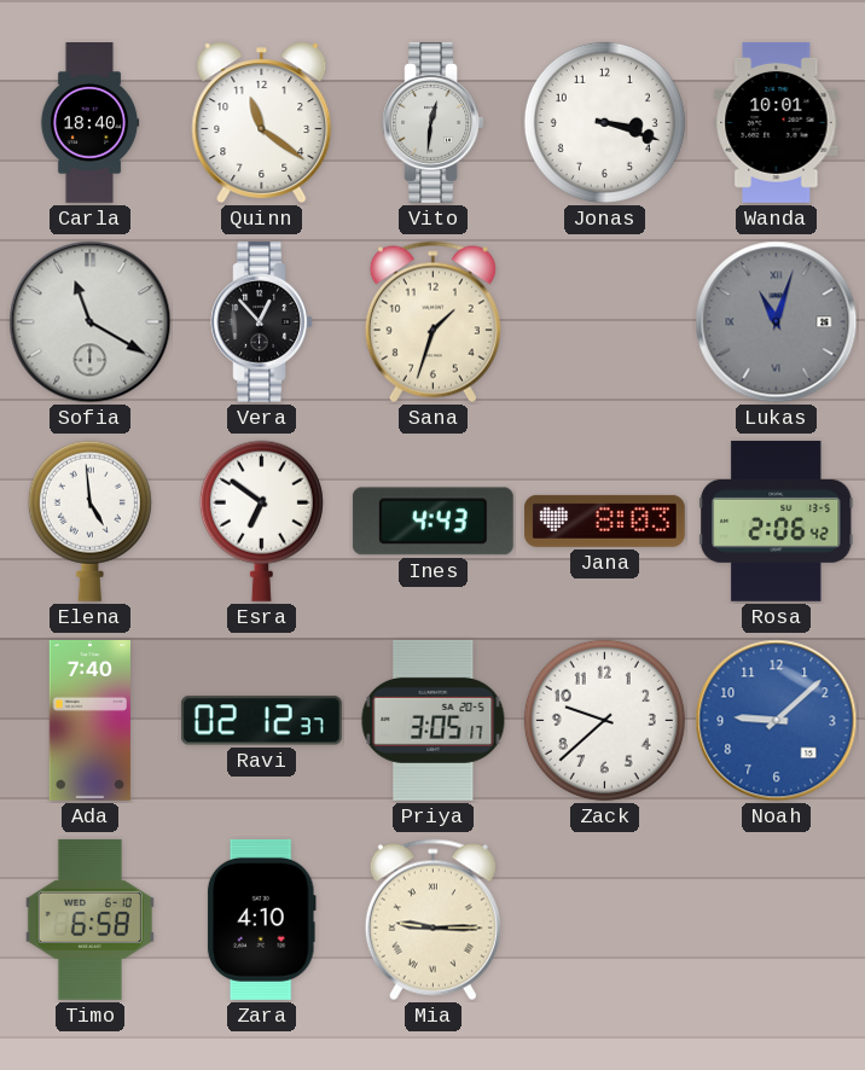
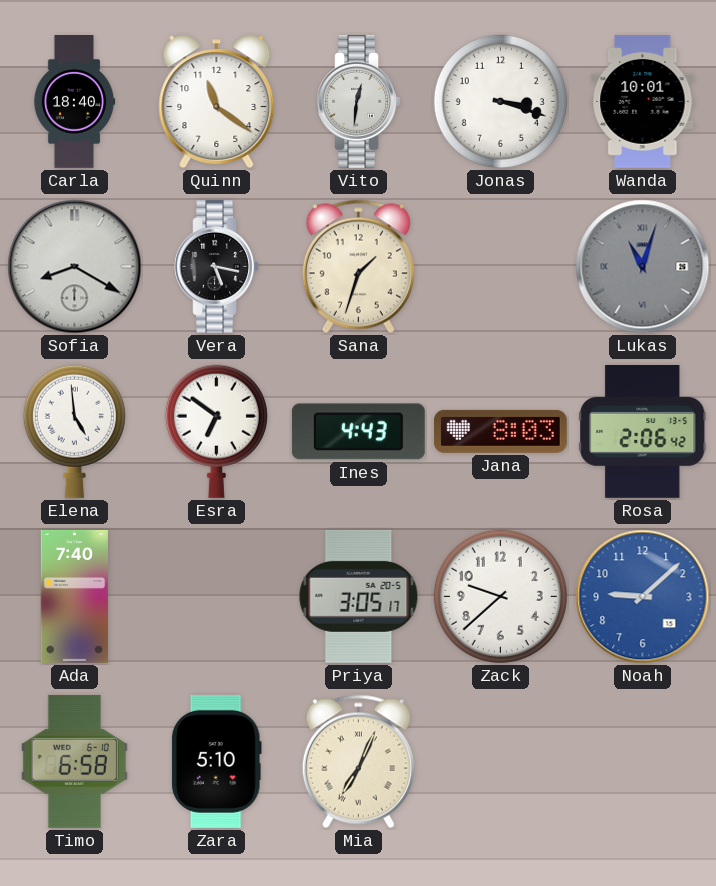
Sofia: 11:20 -> 8:20
Vera: 12:53 -> 5:17
Ravi: 02:12 -> none
Zara: 4:10 -> 5:10
Mia: 9:15 -> 7:04
